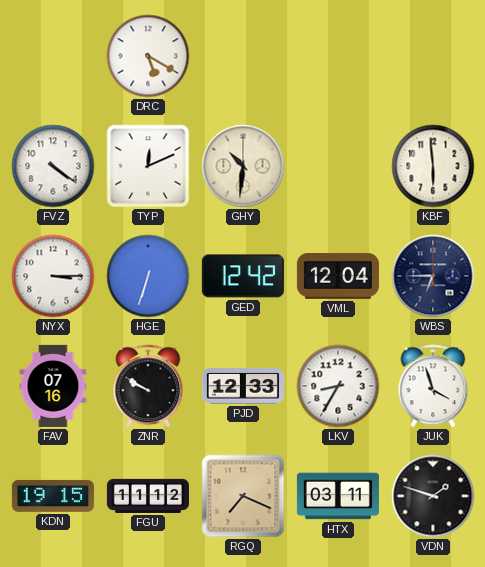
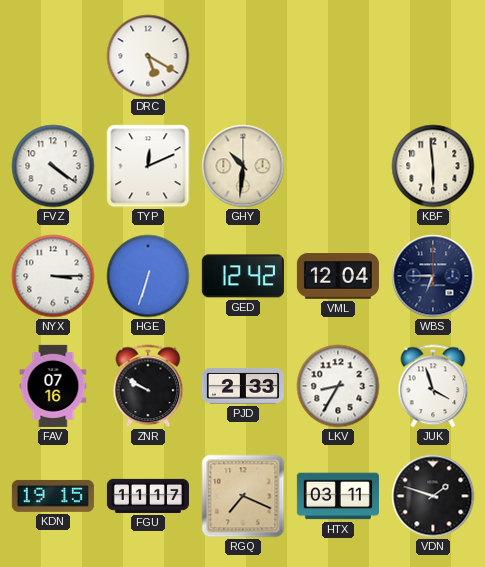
PJD: 12:33 -> 2:33
FGU: 11:12 -> 11:17
